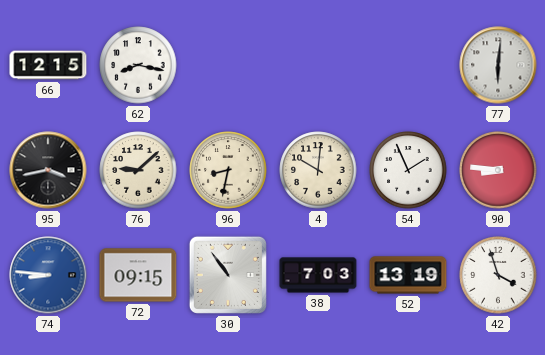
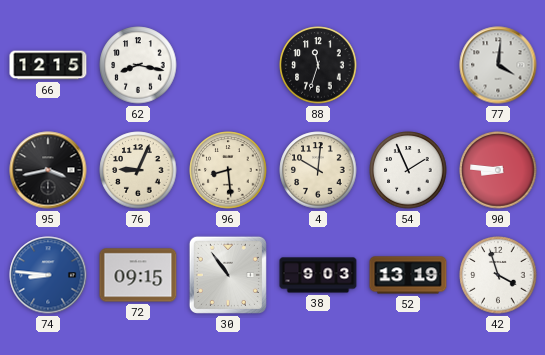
88: none -> 11:33
77: 6:01 -> 4:01
76: 9:08 -> 9:04
96: 8:32 -> 8:29
38: 7:03 -> 9:03
